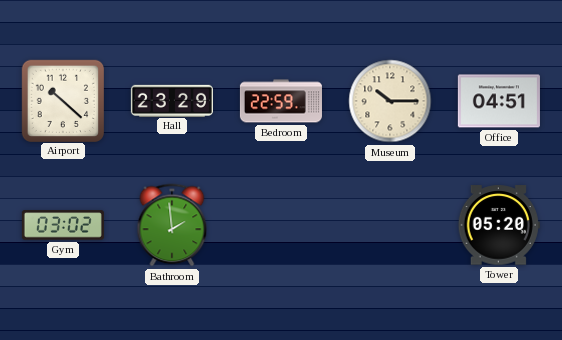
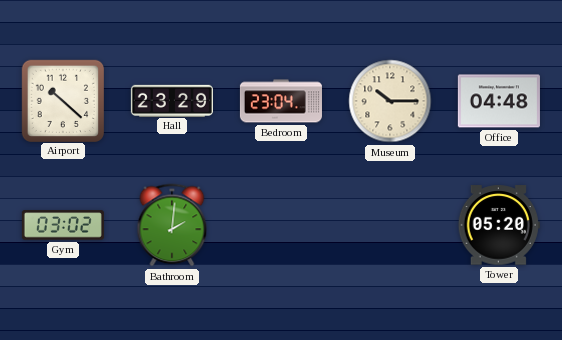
Bedroom: 22:59 -> 23:04
Office: 04:51 -> 04:48
Bathroom: 1:59 -> 2:01
